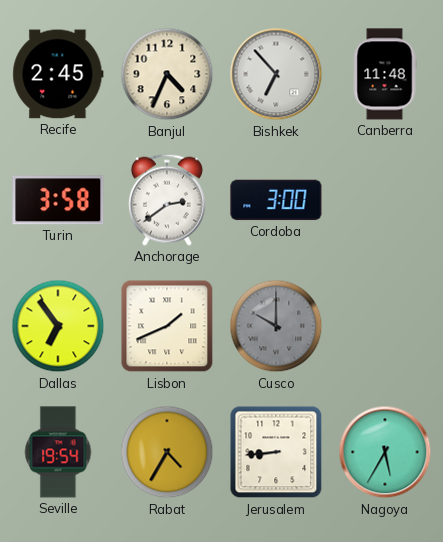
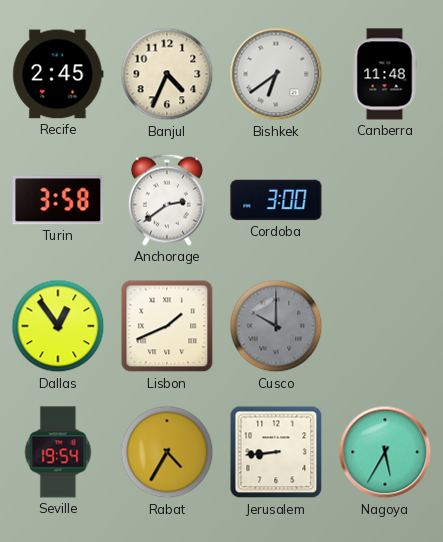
Bishkek: 6:53 -> 6:39
Dallas: 6:54 -> 12:54
